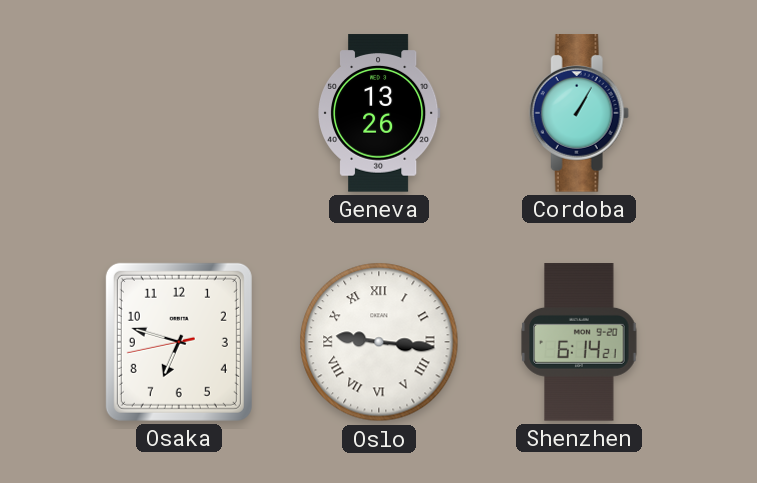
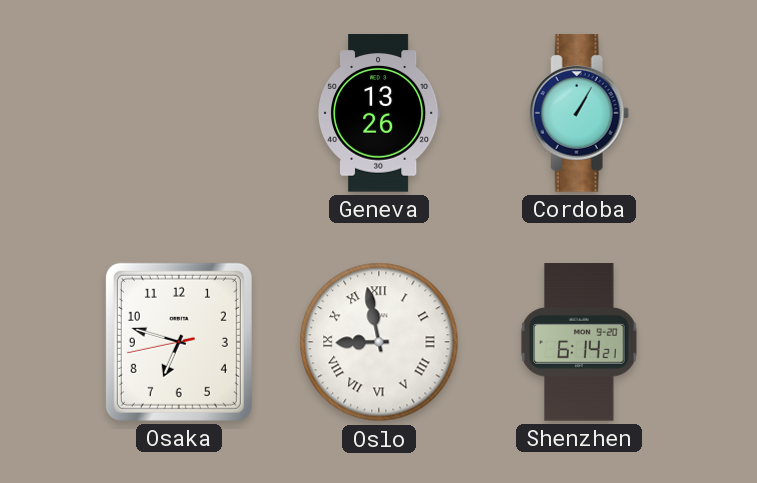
Oslo: 9:16 -> 8:58
